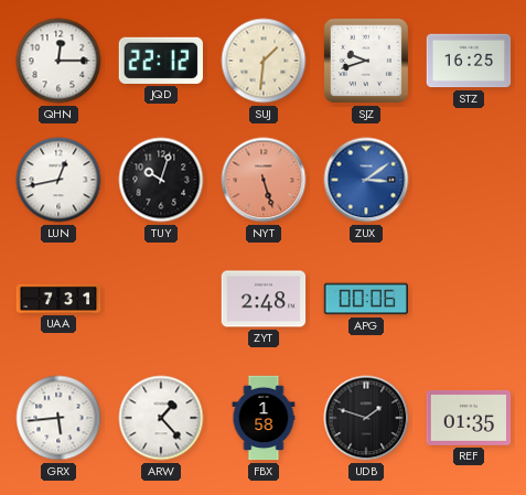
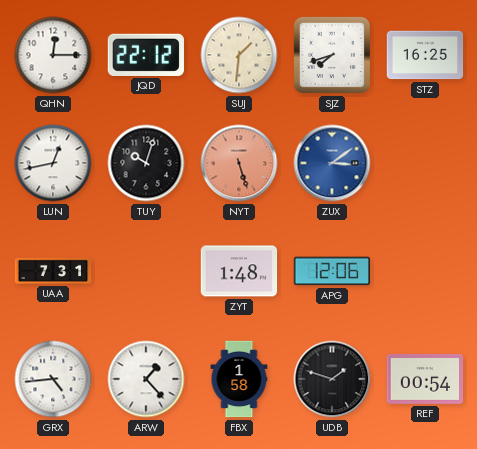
SJZ: 9:42 -> 7:42
ZYT: 2:48 -> 1:48
APG: 00:06 -> 12:06
GRX: 5:44 -> 4:44
REF: 01:35 -> 00:54
